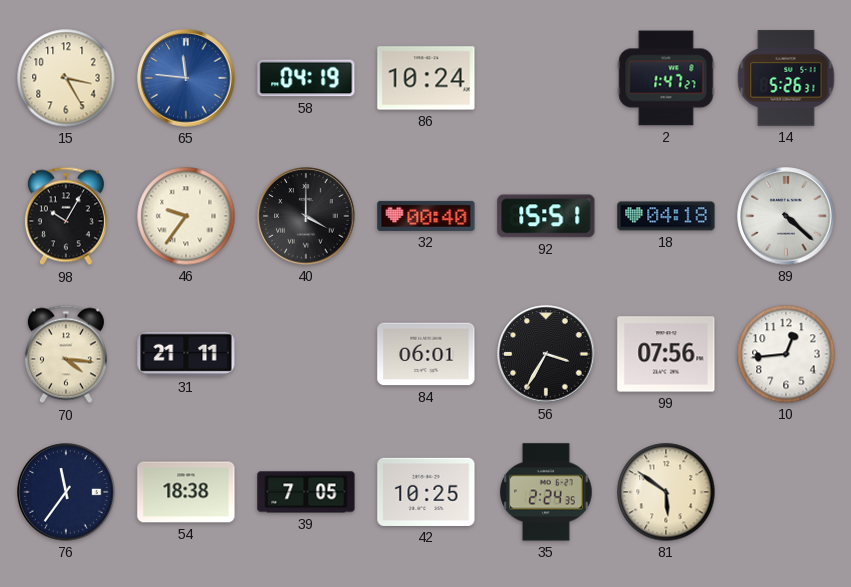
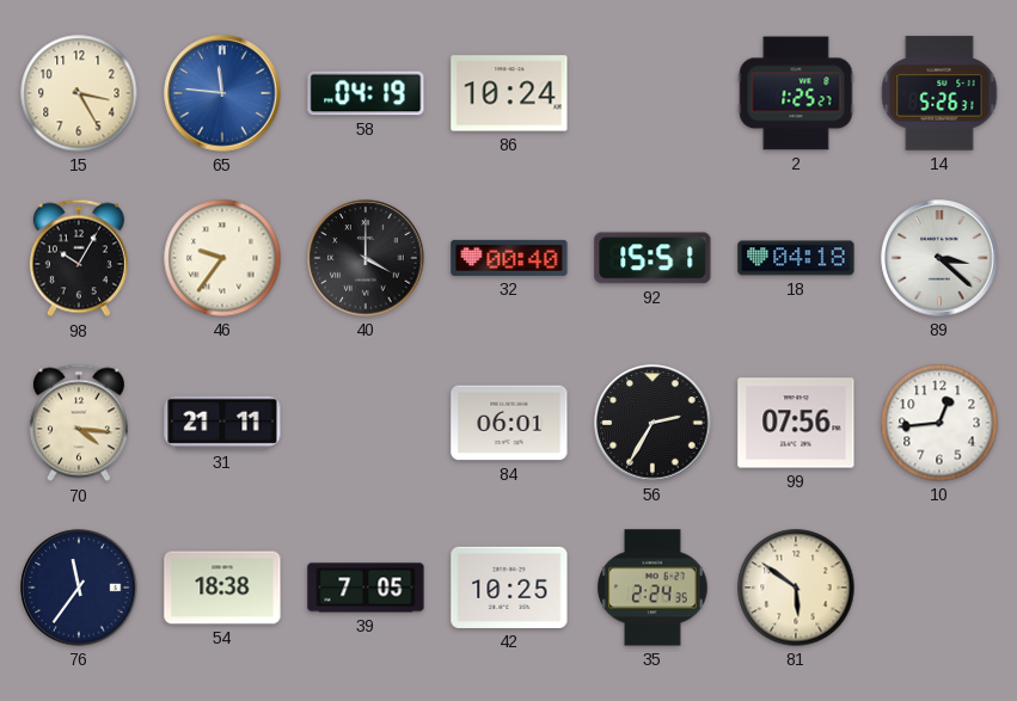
2: 1:47 -> 1:25
89: 4:22 -> 3:22
56: 3:35 -> 2:35
